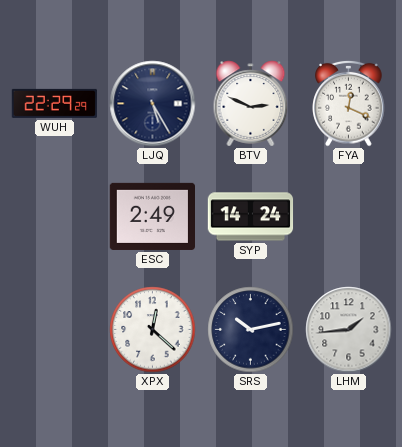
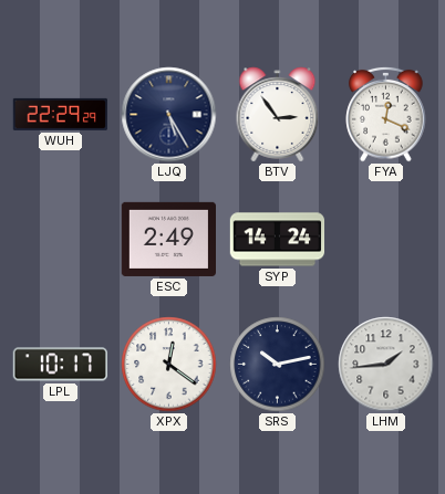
BTV: 2:49 -> 2:54
LPL: none -> 10:17
XPX: 12:22 -> 12:21
